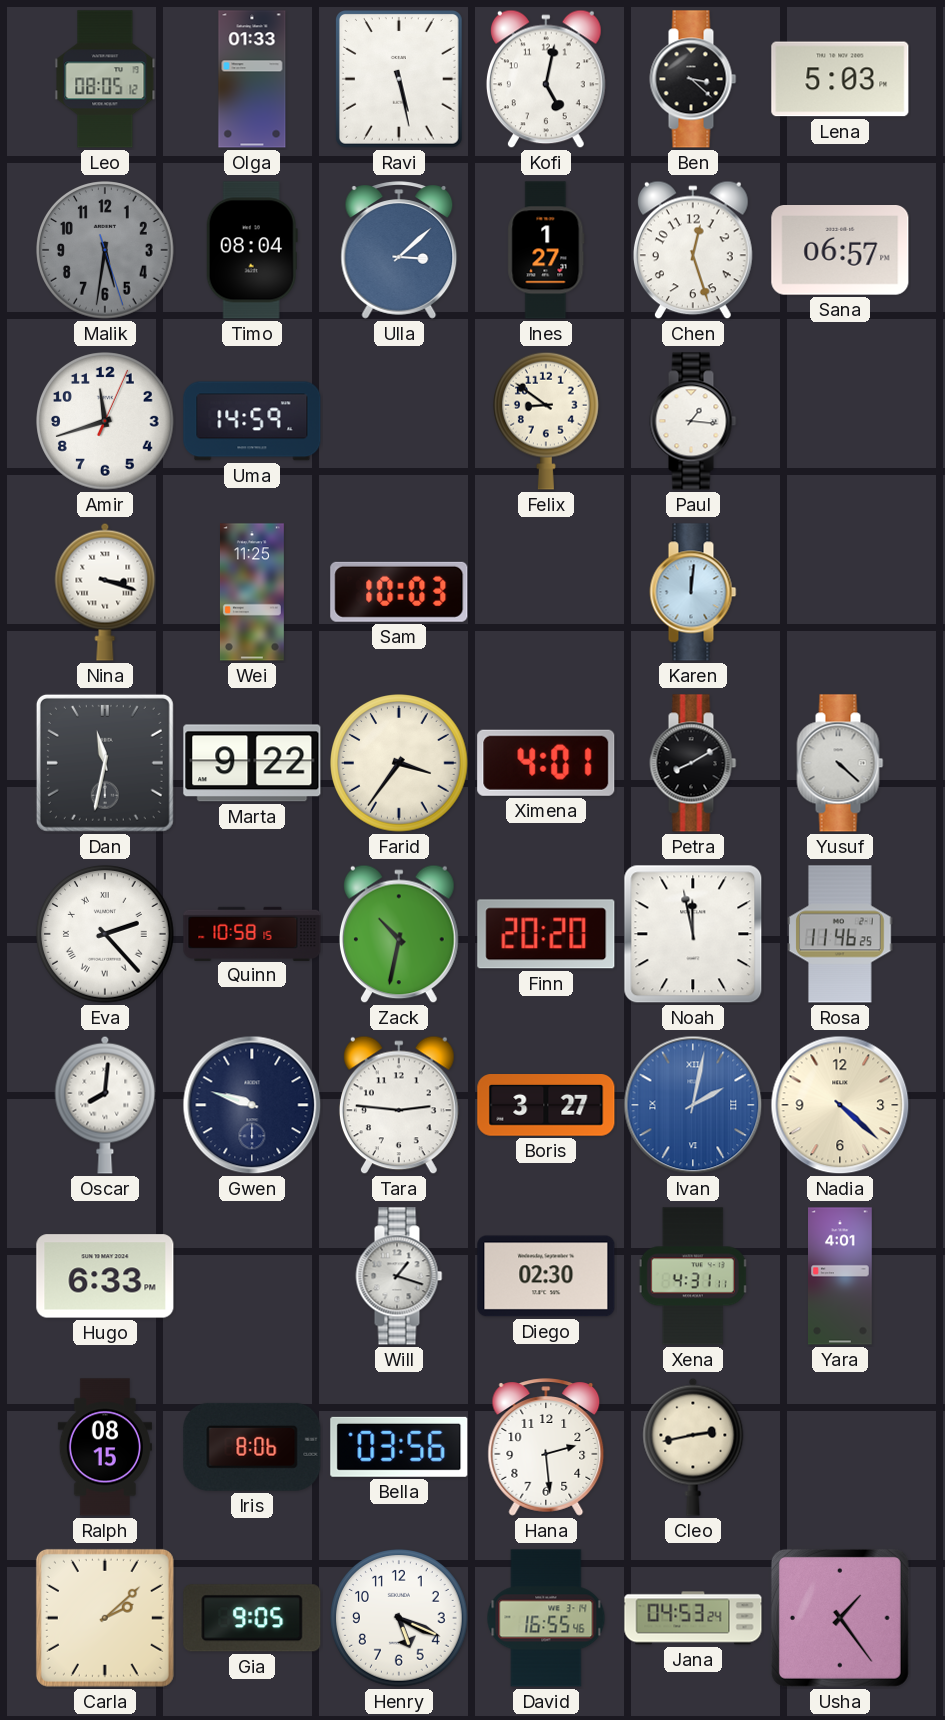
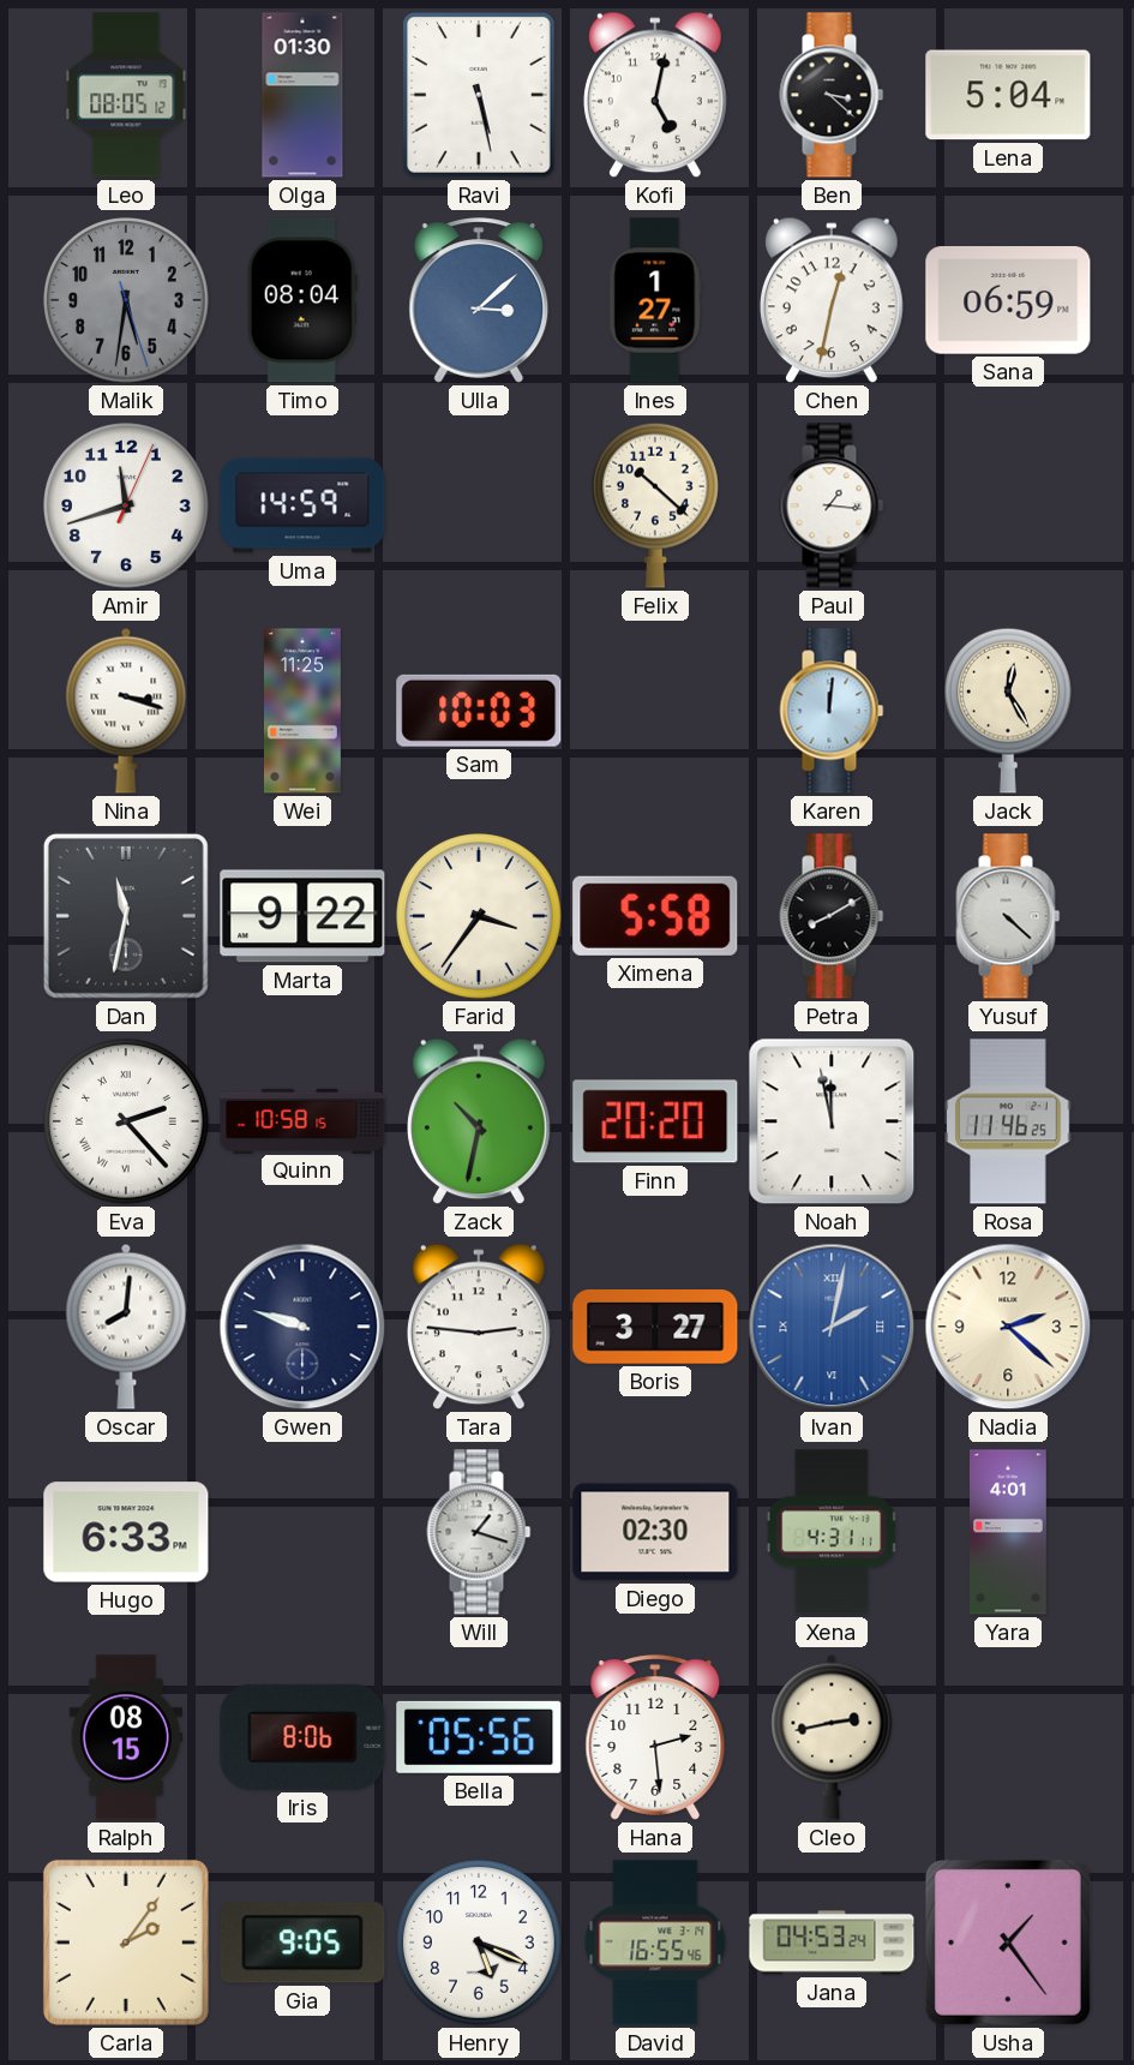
Olga: 01:33 -> 01:30
Lena: 5:03 -> 5:04
Chen: 12:27 -> 12:32
Sana: 06:57 -> 06:59
Felix: 8:51 -> 10:22
Jack: none -> 12:25
Ximena: 4:01 -> 5:58
Nadia: 4:22 -> 2:22
Bella: 03:56 -> 05:56
Carla: 2:08 -> 2:06
